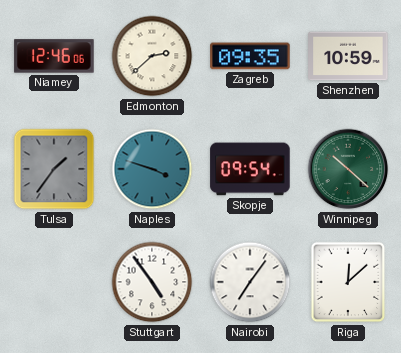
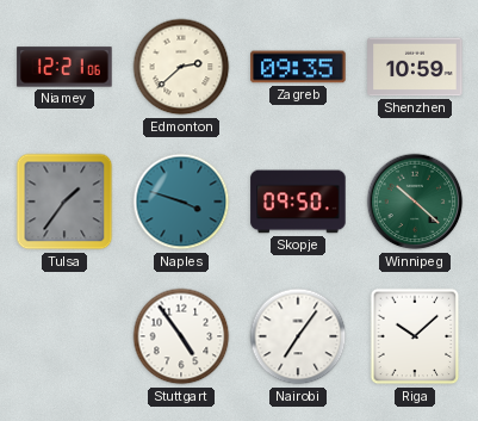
Niamey: 12:46 -> 12:21
Skopje: 09:54 -> 09:50
Riga: 12:08 -> 10:08
